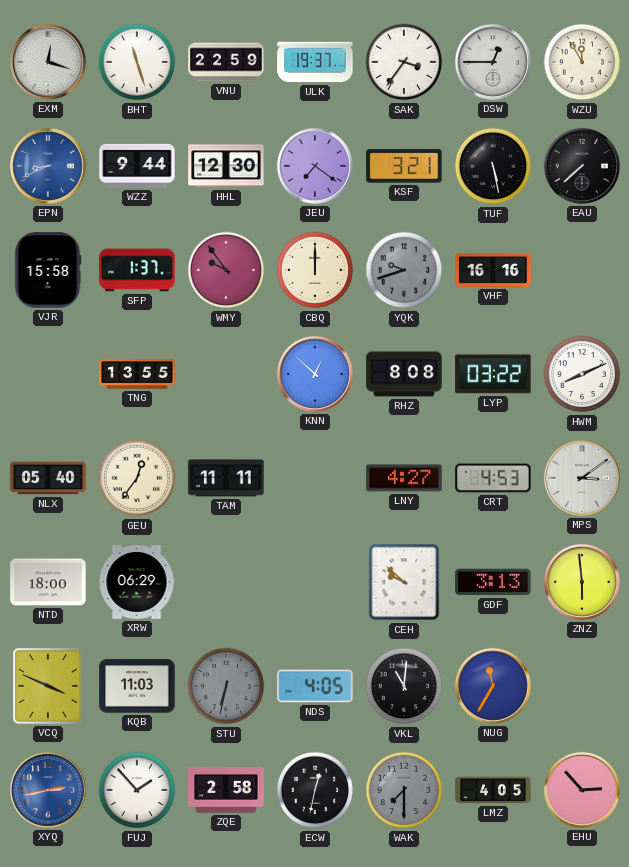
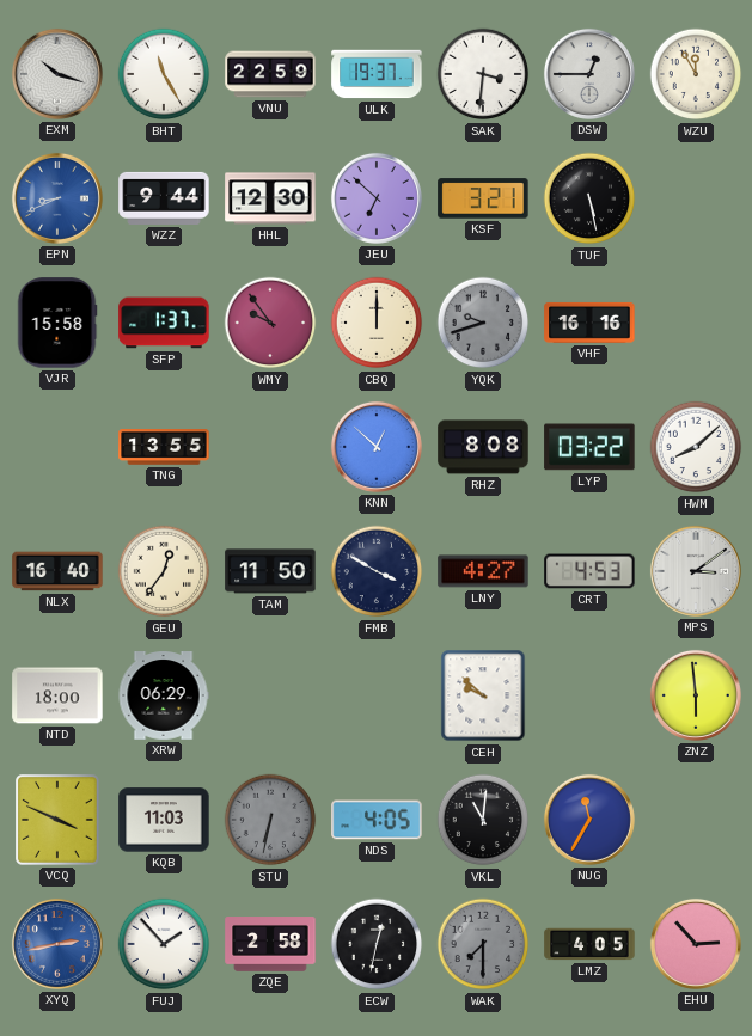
EXM: 12:18 -> 10:18
BHT: 11:27 -> 11:25
SAK: 3:36 -> 3:31
JEU: 7:21 -> 6:52
EAU: 7:38 -> none
HWM: 8:11 -> 8:08
NLX: 05:40 -> 16:40
TAM: 11:11 -> 11:50
FMB: none -> 3:50
GDF: 3:13 -> none
